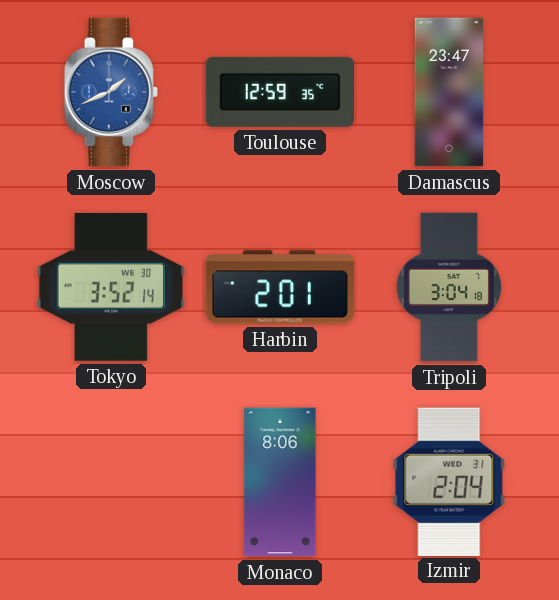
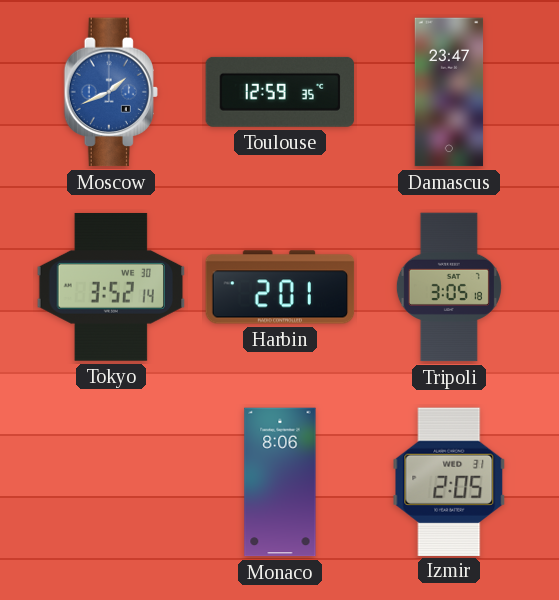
Tripoli: 3:04 -> 3:05
Izmir: 2:04 -> 2:05
